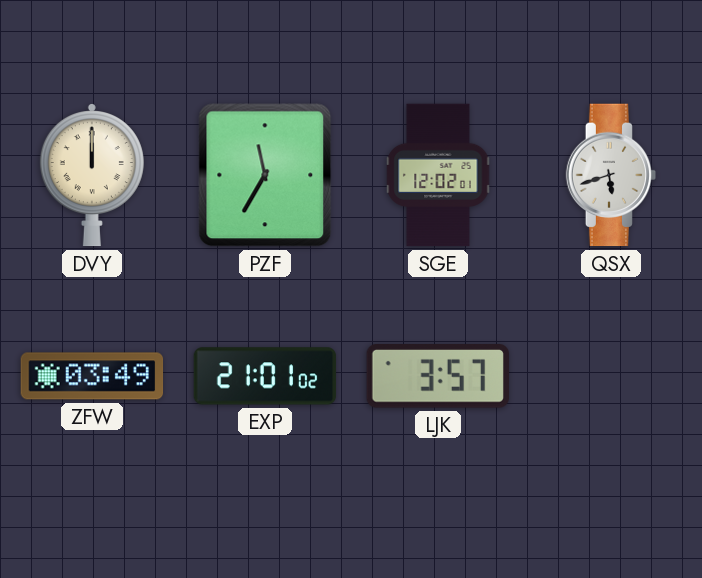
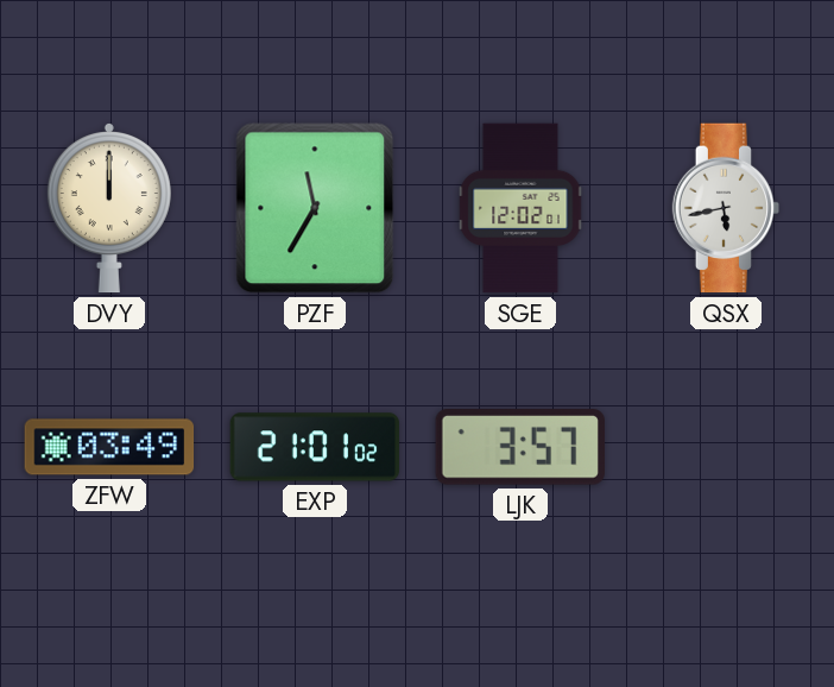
QSX: 5:42 -> 5:43
